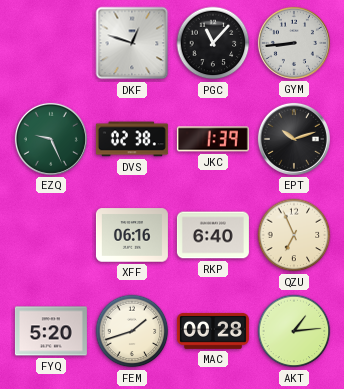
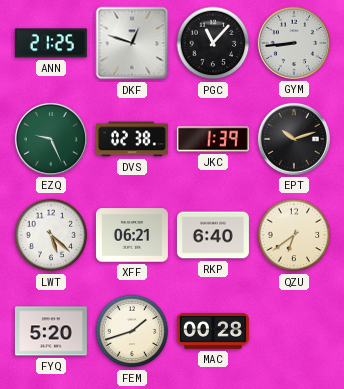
ANN: none -> 21:25
LWT: none -> 5:22
XFF: 06:16 -> 06:21
QZU: 6:56 -> 6:39
AKT: 1:14 -> none
